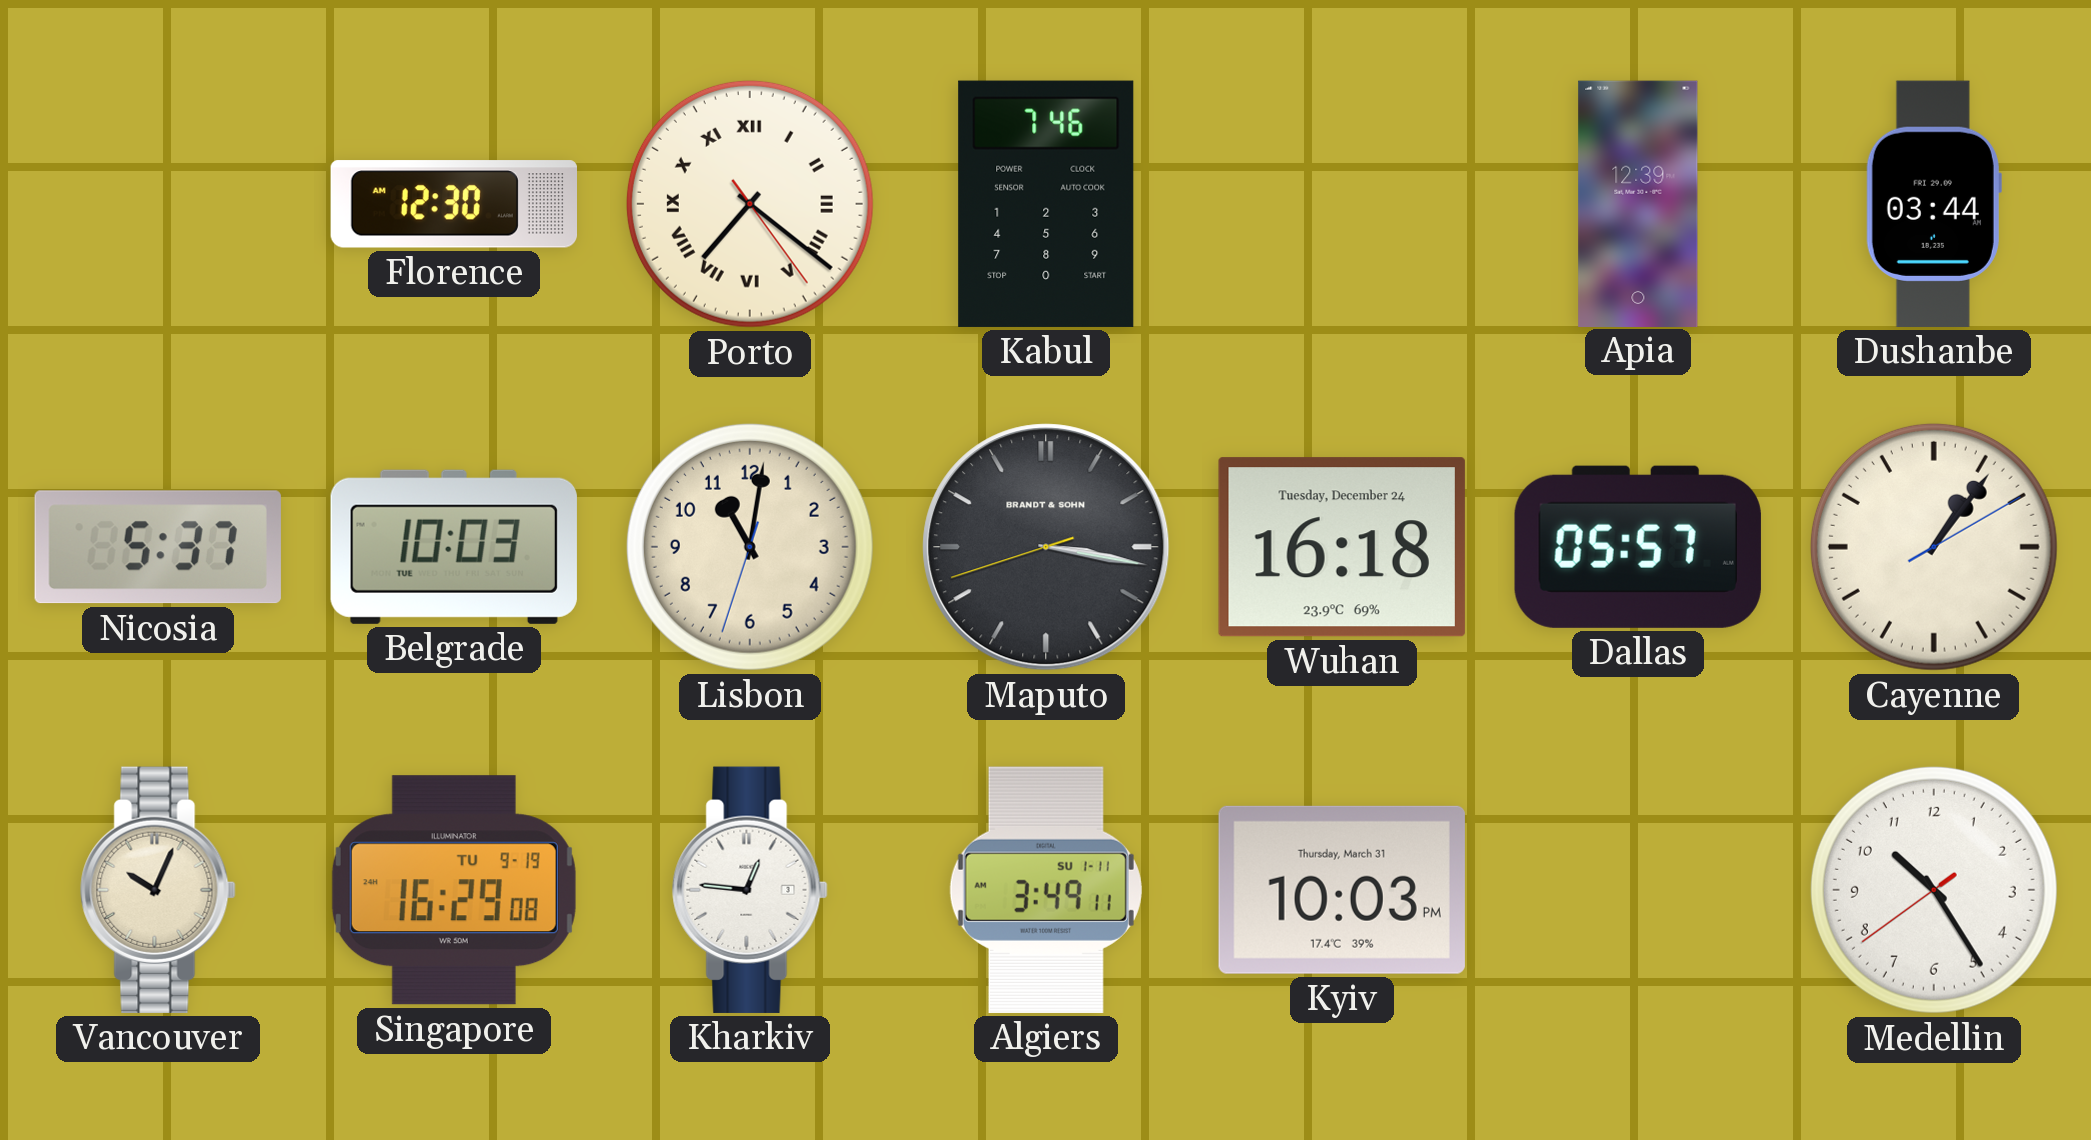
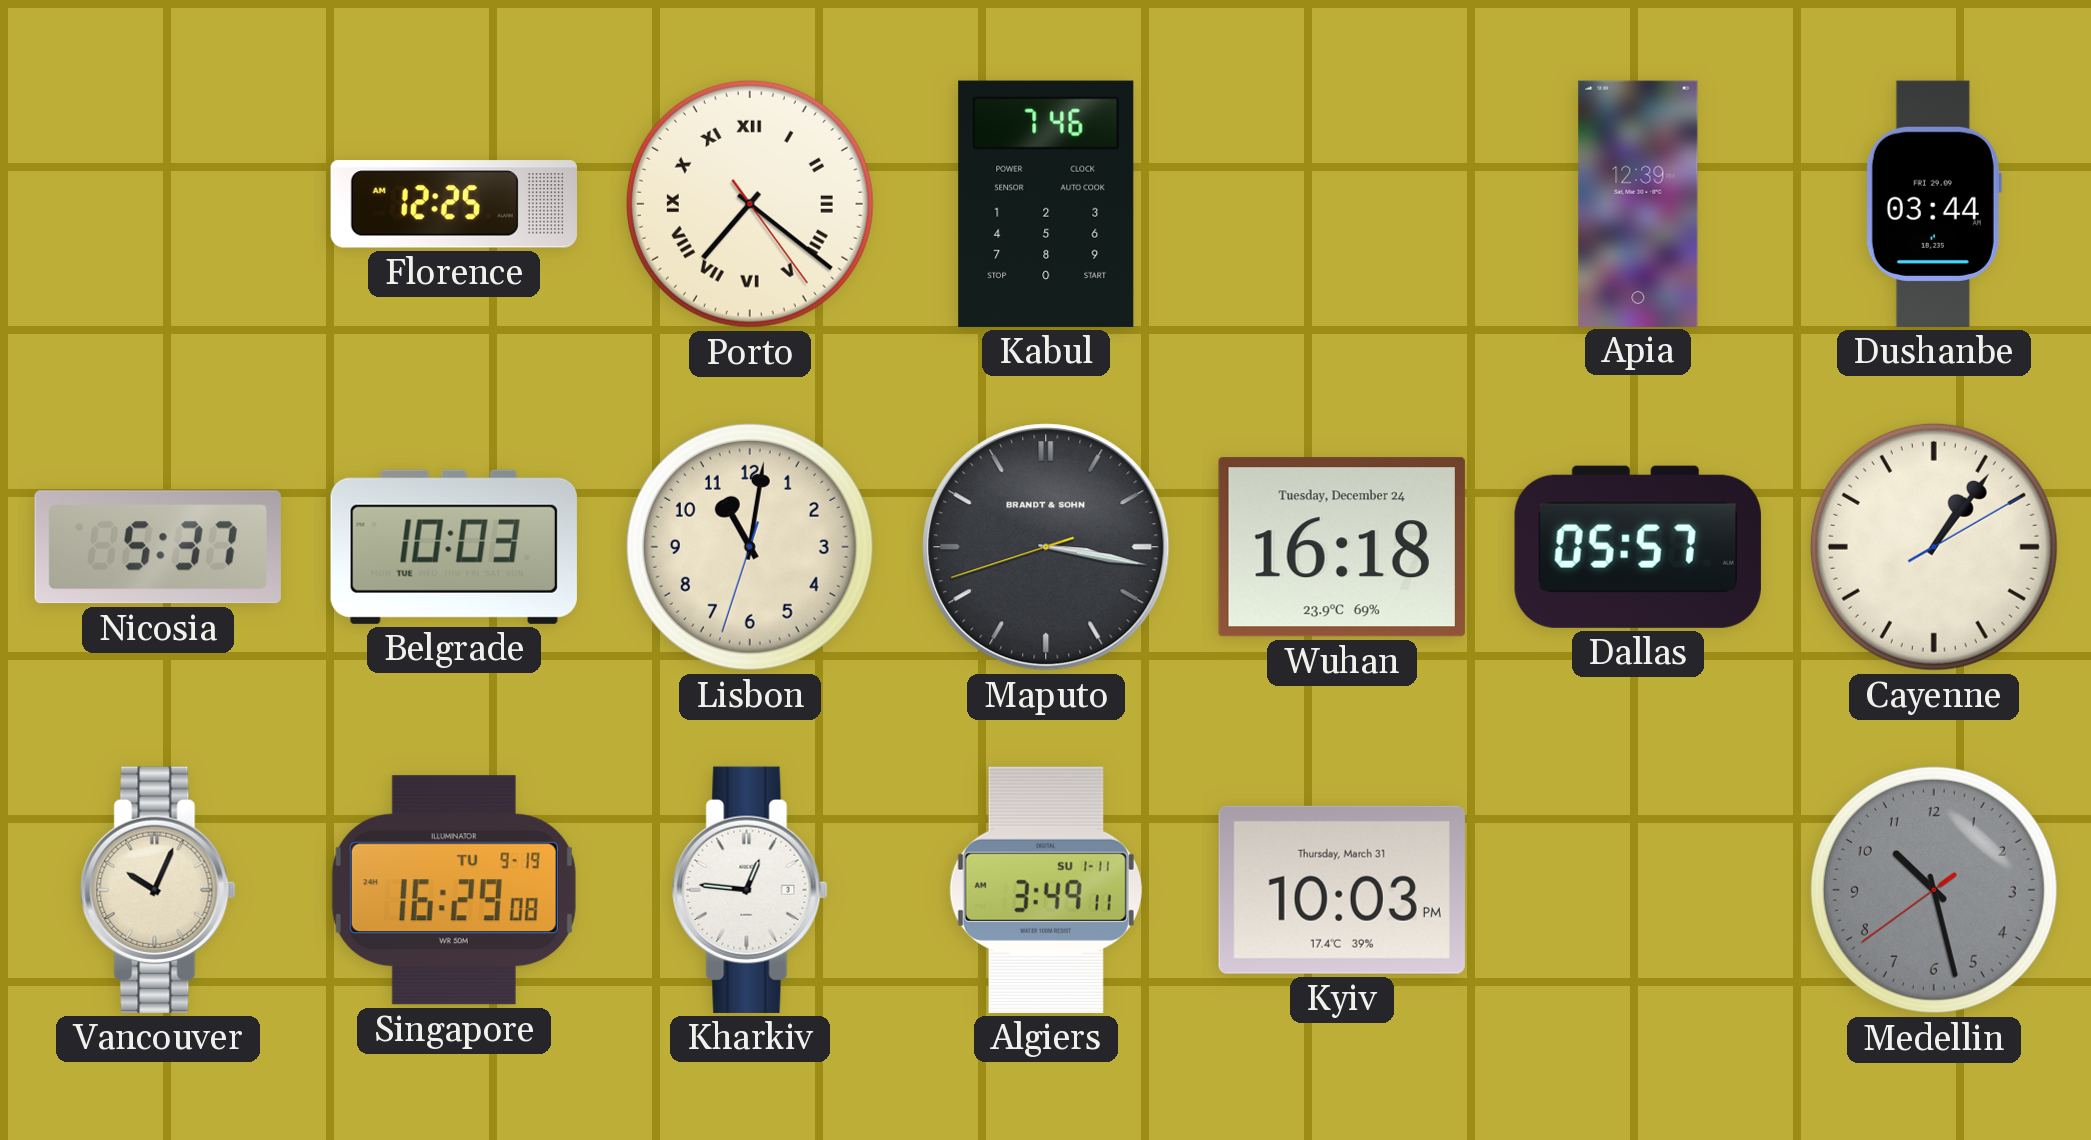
Florence: 12:30 -> 12:25
Medellin: 10:24 -> 10:27
Medellin dial: white -> grey
